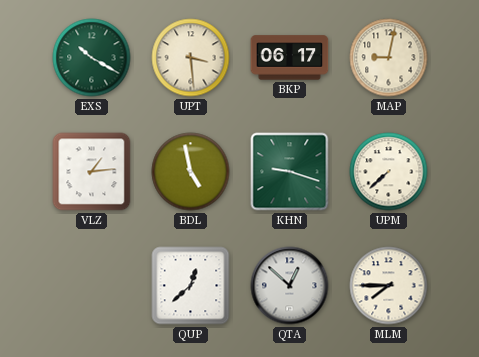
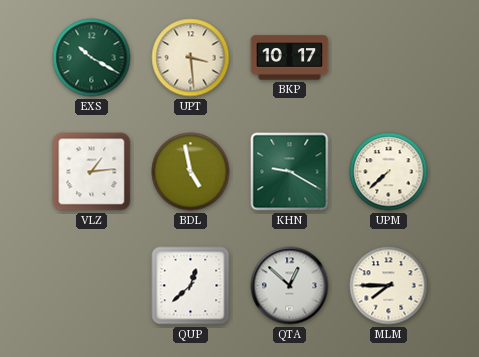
BKP: 06:17 -> 10:17
MAP: 9:02 -> none
KHN: 9:18 -> 9:20
